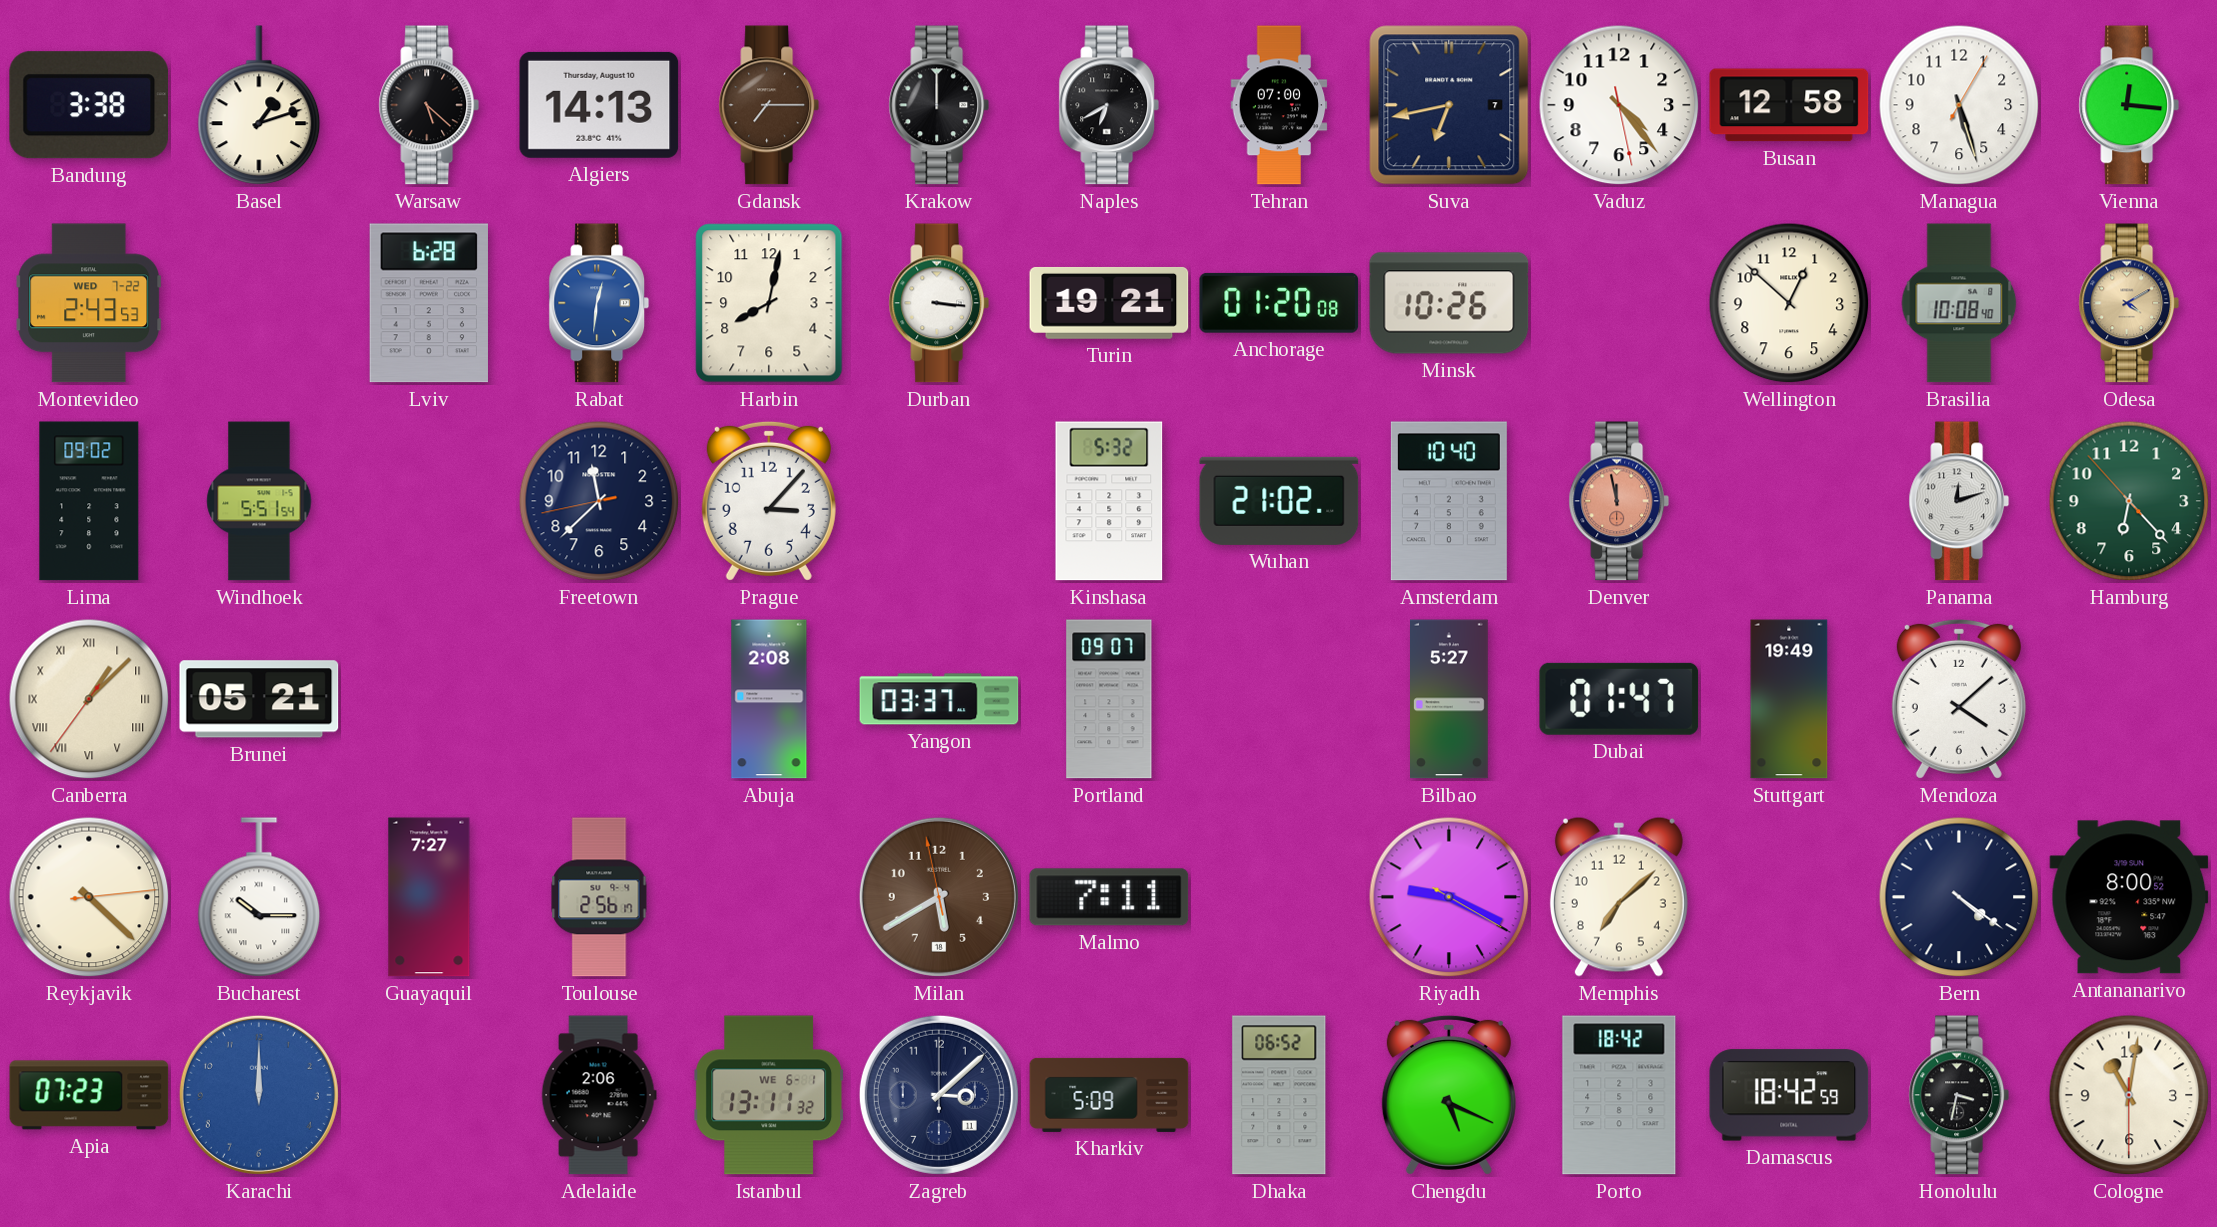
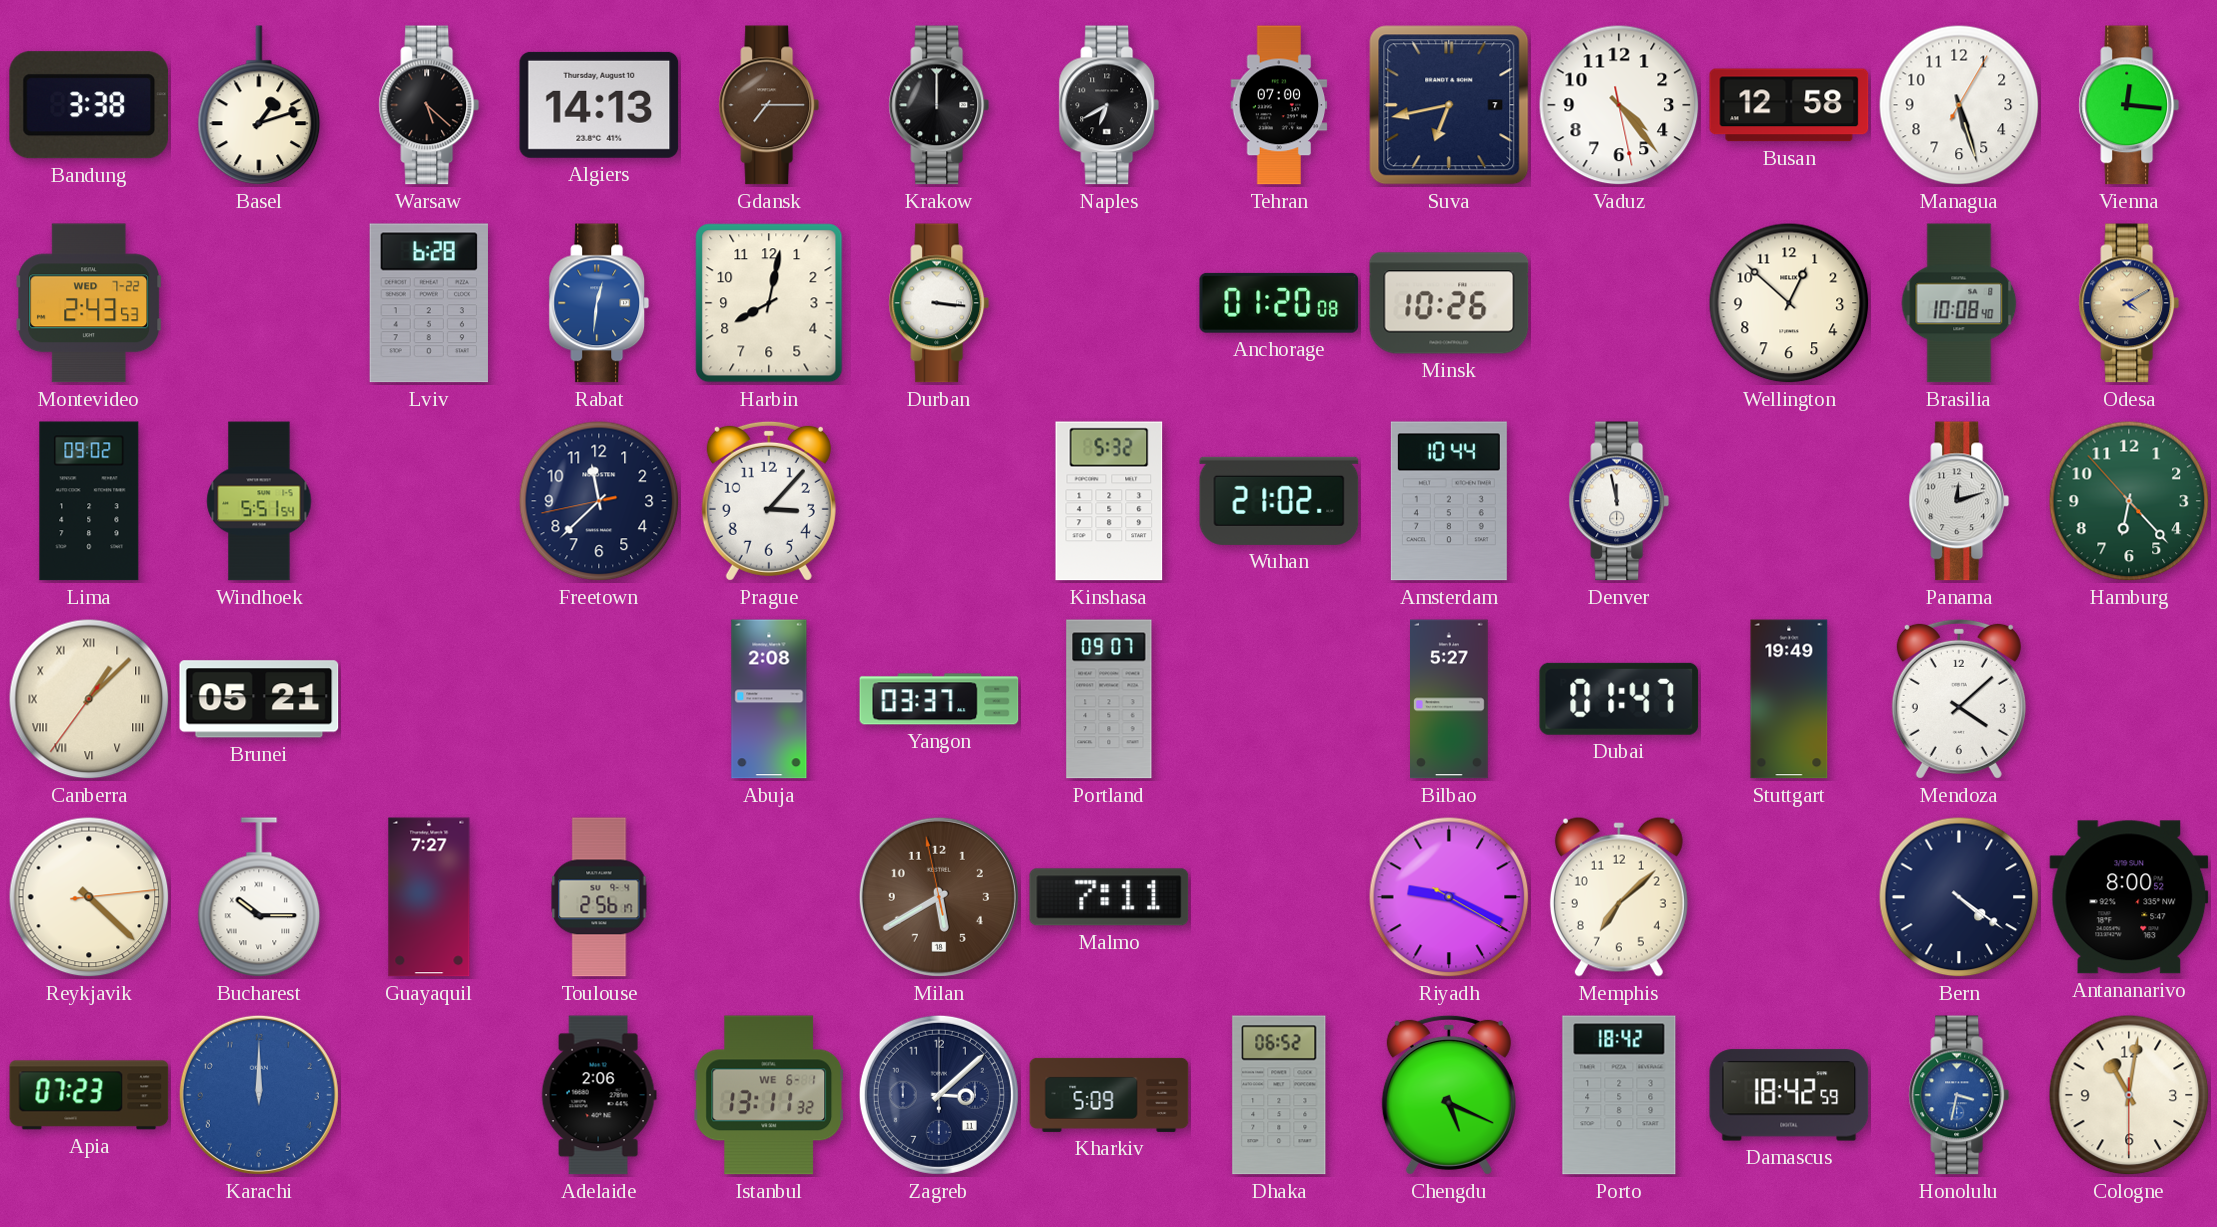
Turin: 19:21 -> none
Amsterdam: 10:40 -> 10:44
Denver dial: salmon -> white
Honolulu dial: black -> blue
